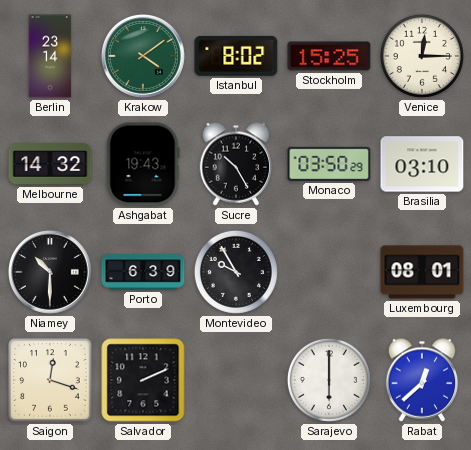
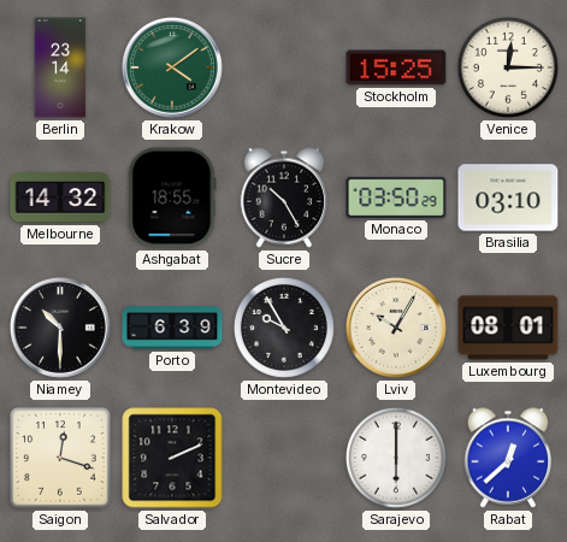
Istanbul: 8:02 -> none
Ashgabat: 19:43 -> 18:55
Lviv: none -> 10:05
